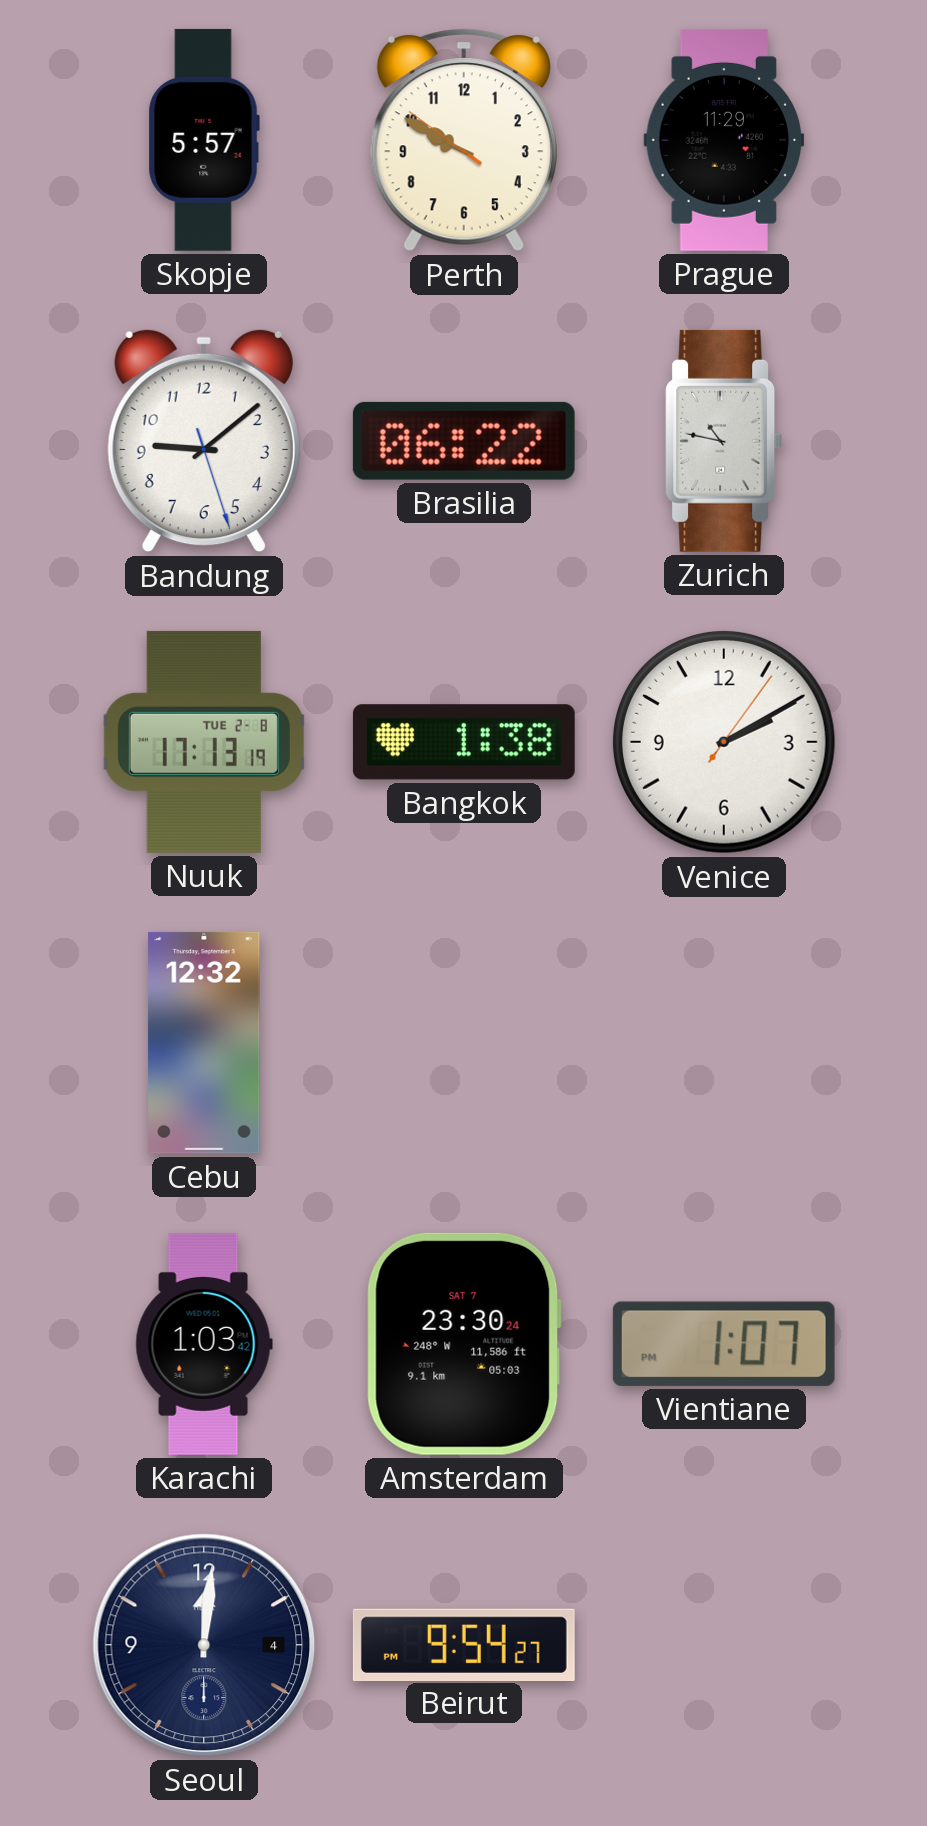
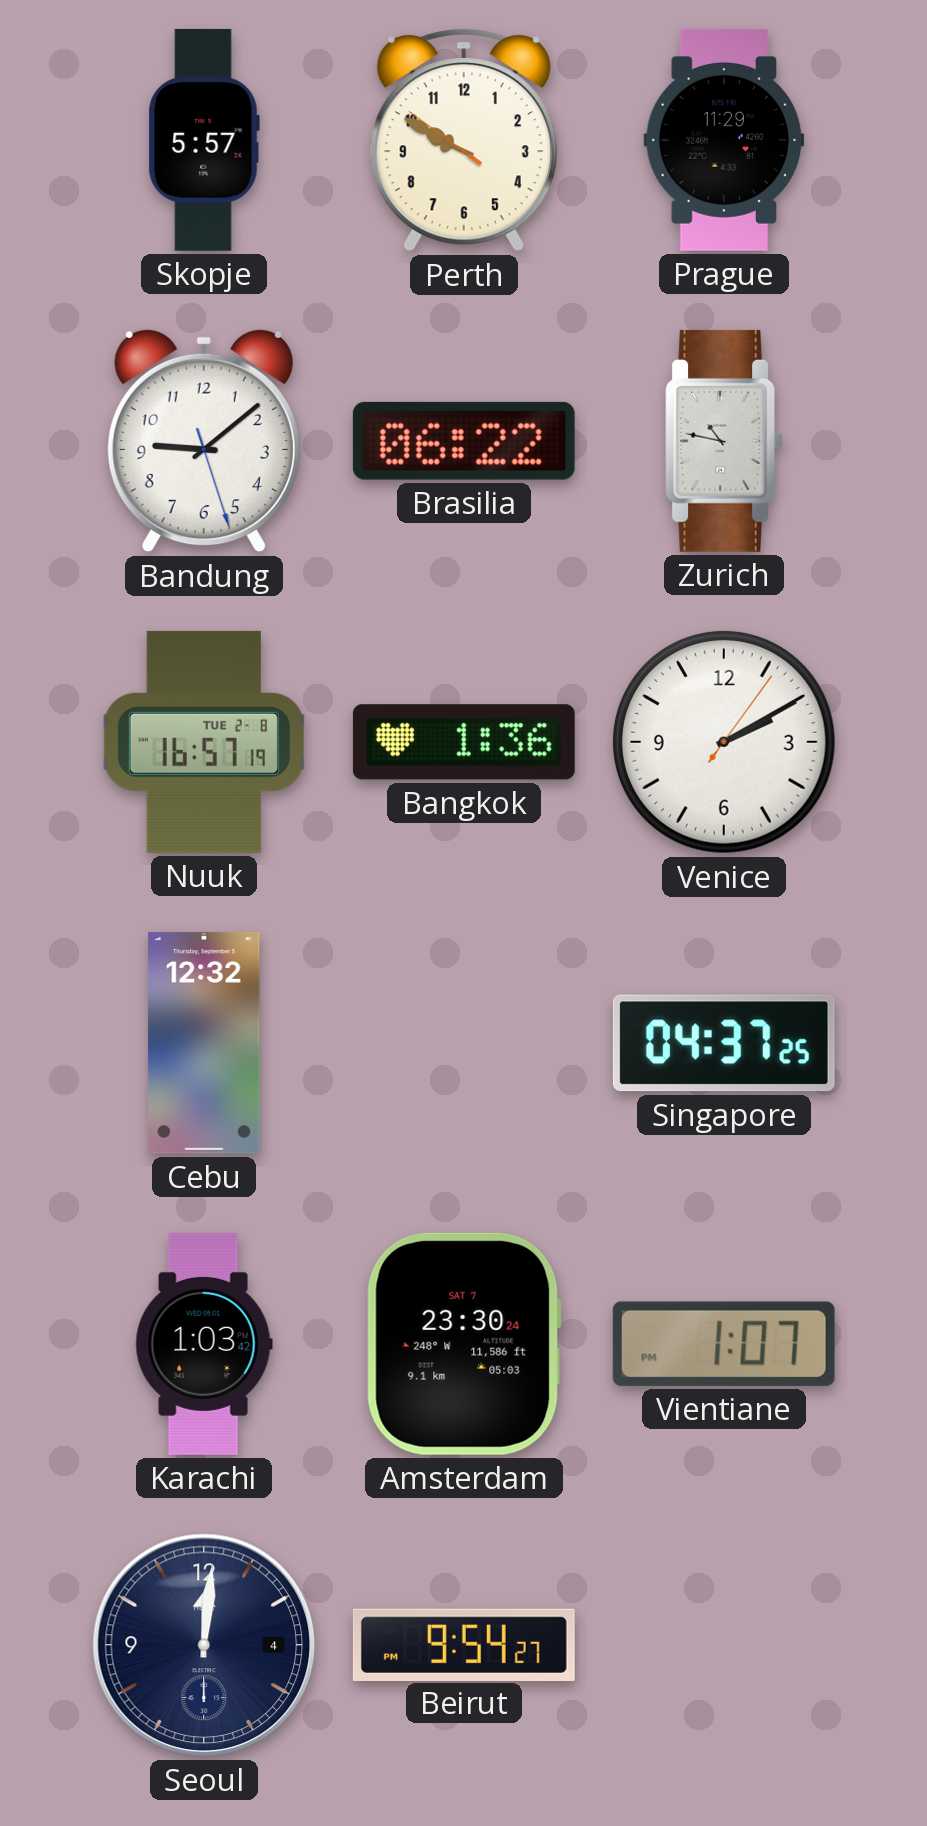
Nuuk: 17:13 -> 16:57
Bangkok: 1:38 -> 1:36
Singapore: none -> 04:37
